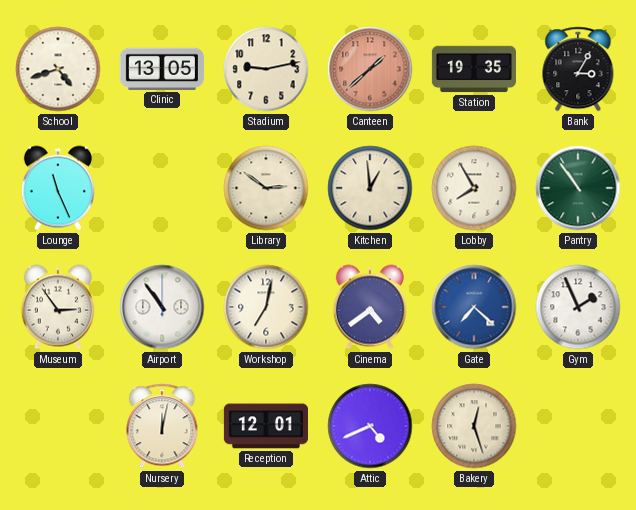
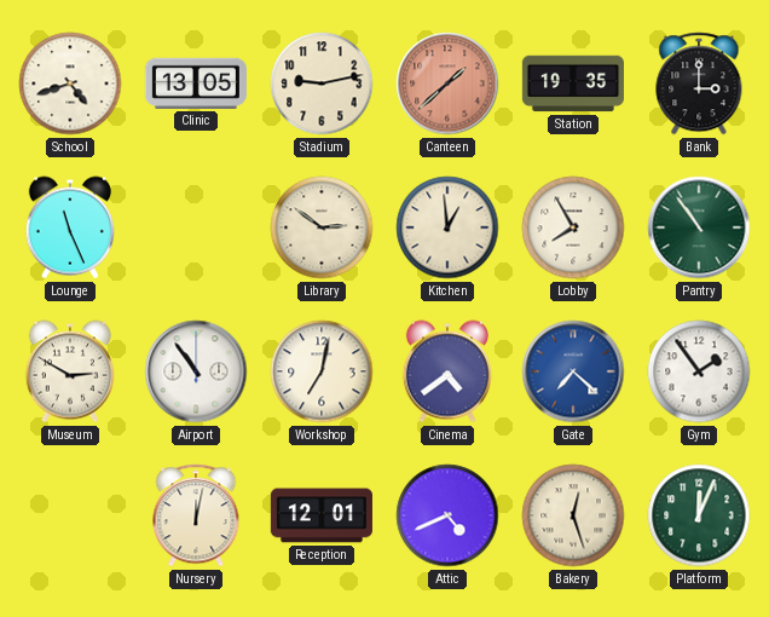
Bank: 3:05 -> 3:00
Museum: 2:54 -> 2:50
Gym: 1:56 -> 1:54
Platform: none -> 12:04
